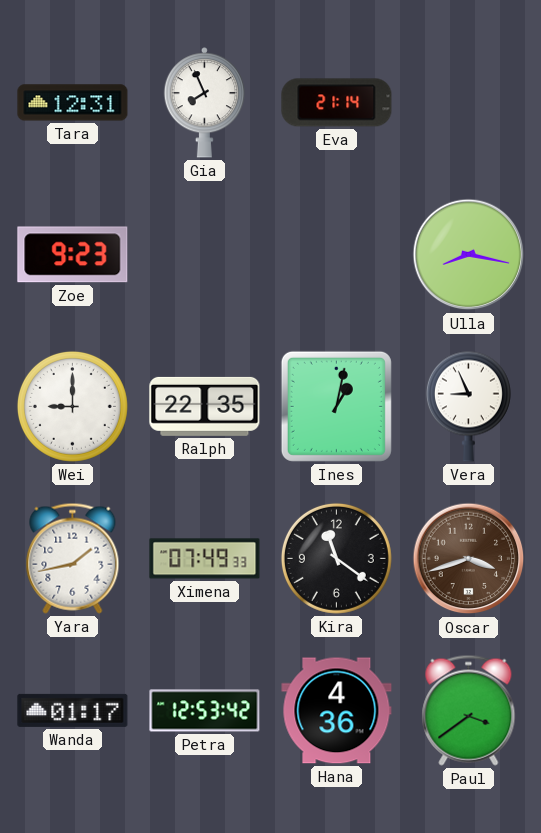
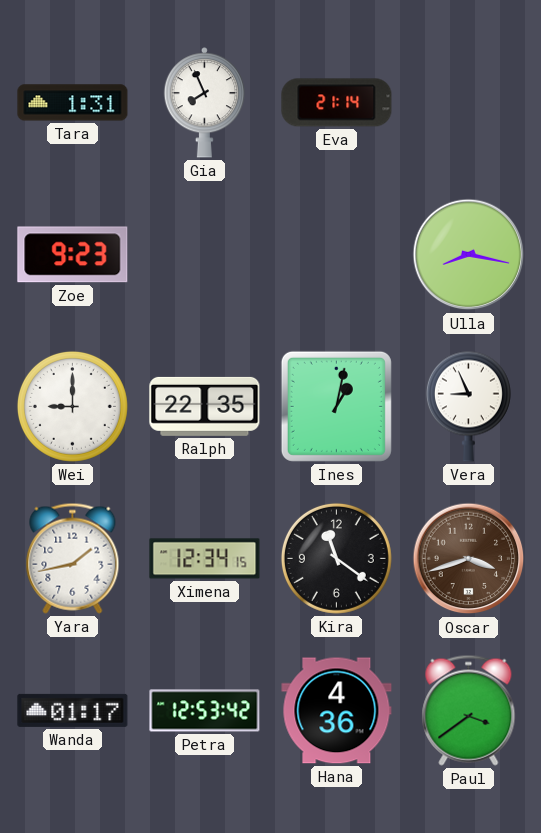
Tara: 12:31 -> 1:31
Ximena: 07:49 -> 12:34
